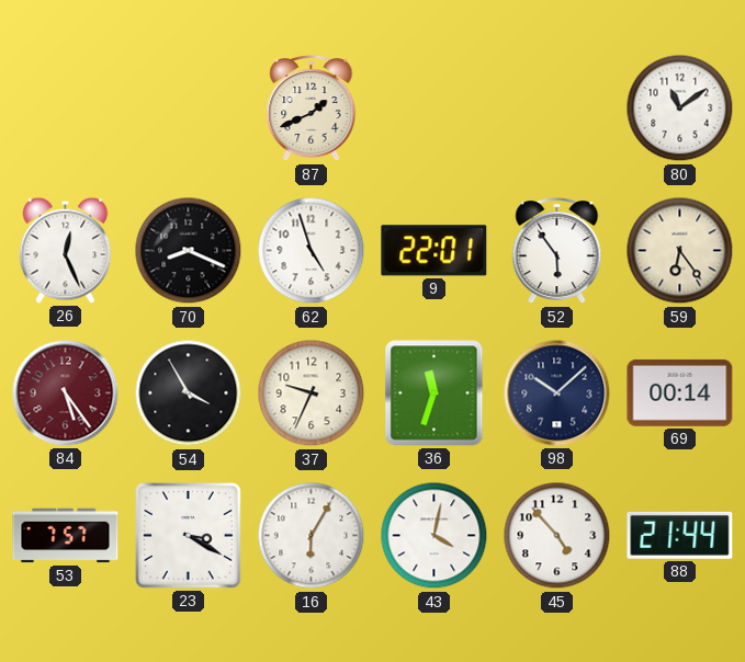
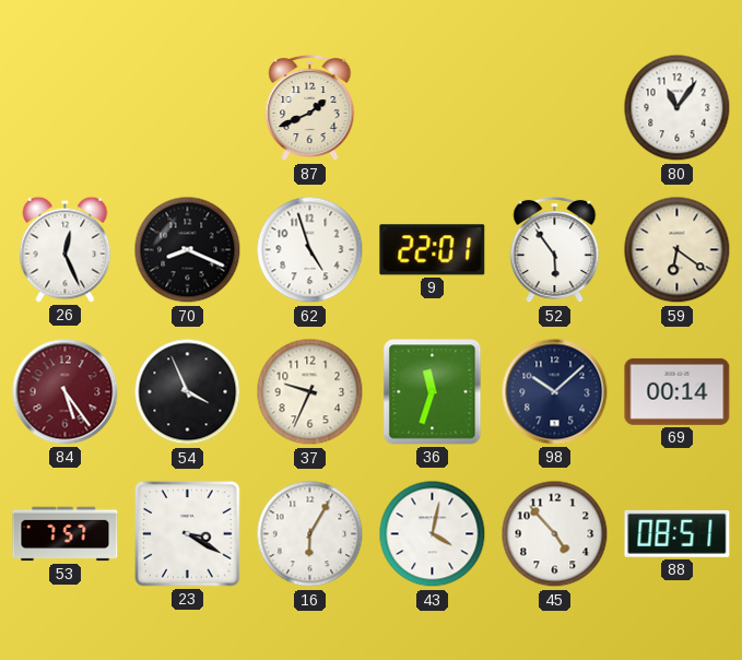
80: 11:09 -> 11:06
59: 6:24 -> 6:21
54: 3:55 -> 3:56
88: 21:44 -> 08:51
